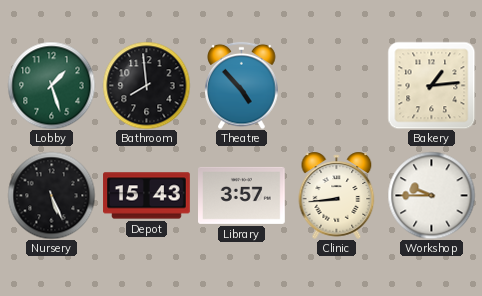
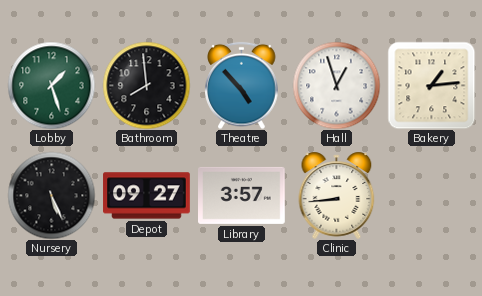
Hall: none -> 12:57
Depot: 15:43 -> 09:27
Workshop: 9:45 -> none
